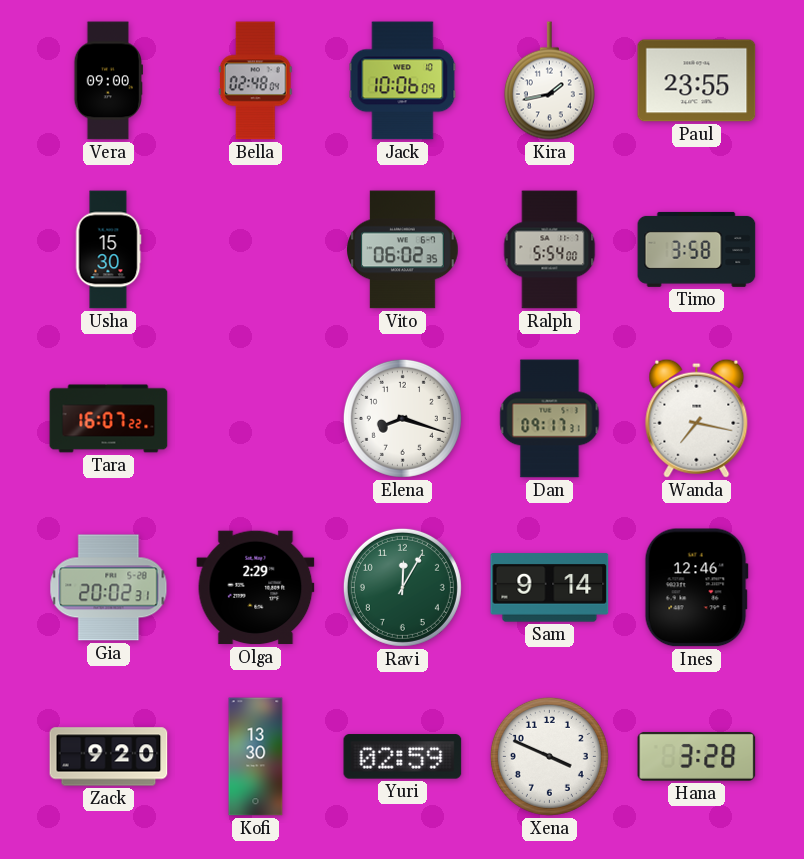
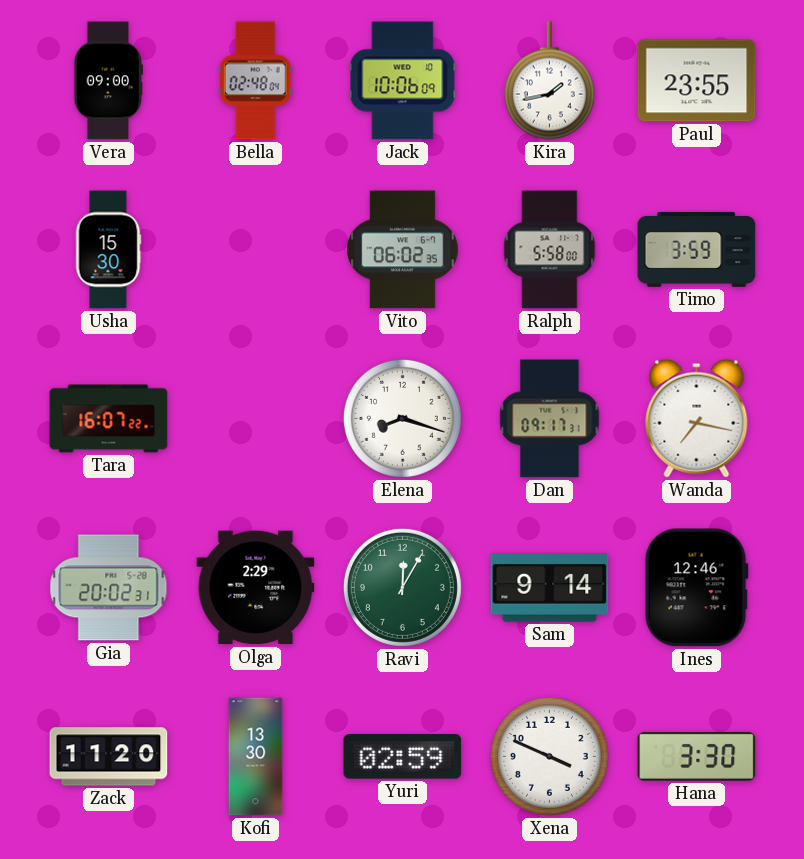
Ralph: 5:54 -> 5:58
Timo: 3:58 -> 3:59
Zack: 9:20 -> 11:20
Hana: 3:28 -> 3:30
